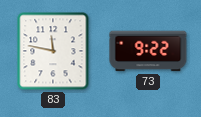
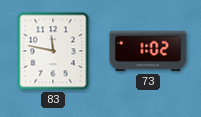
73: 9:22 -> 1:02
